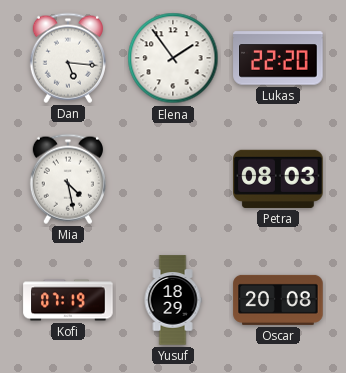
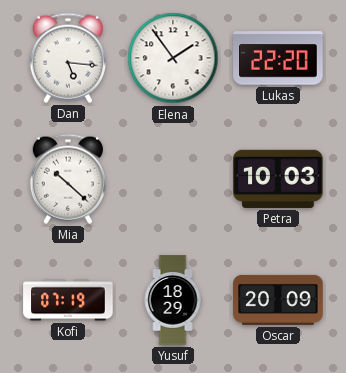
Mia: 4:28 -> 10:22
Petra: 08:03 -> 10:03
Oscar: 20:08 -> 20:09
